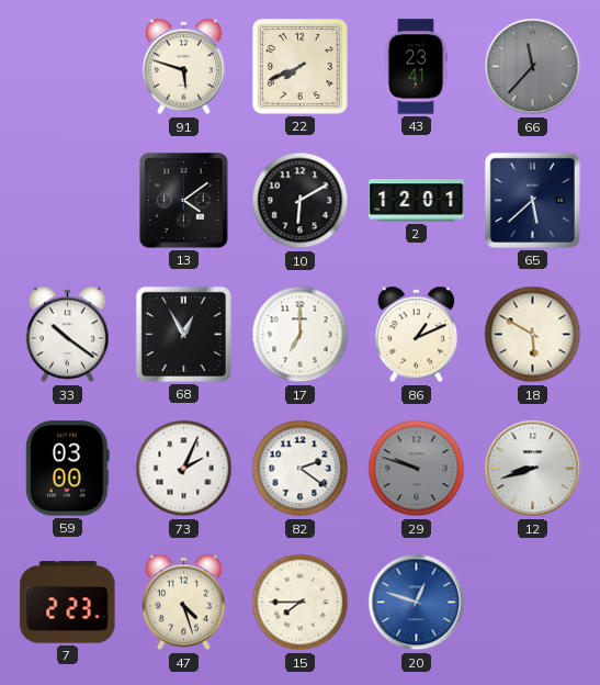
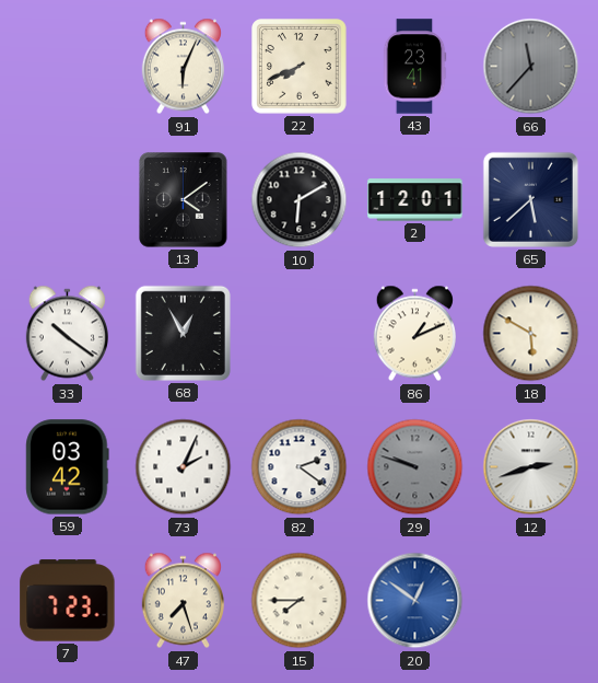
91: 5:48 -> 6:04
17: 7:00 -> none
59: 03:00 -> 03:42
12: 8:42 -> 2:42
7: 2:23 -> 7:23
47: 4:27 -> 7:27
20: 12:48 -> 12:51
